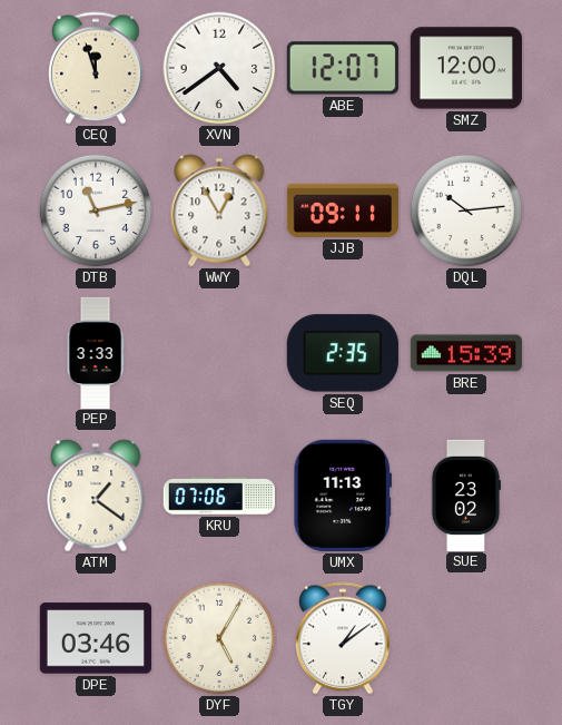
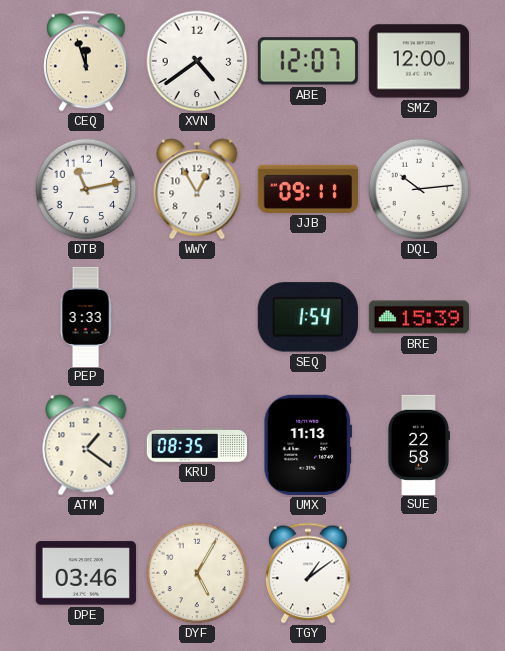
SEQ: 2:35 -> 1:54
KRU: 07:06 -> 08:35
SUE: 23:02 -> 22:58
